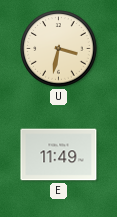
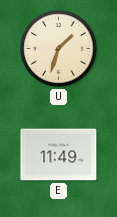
U: 3:32 -> 1:33
